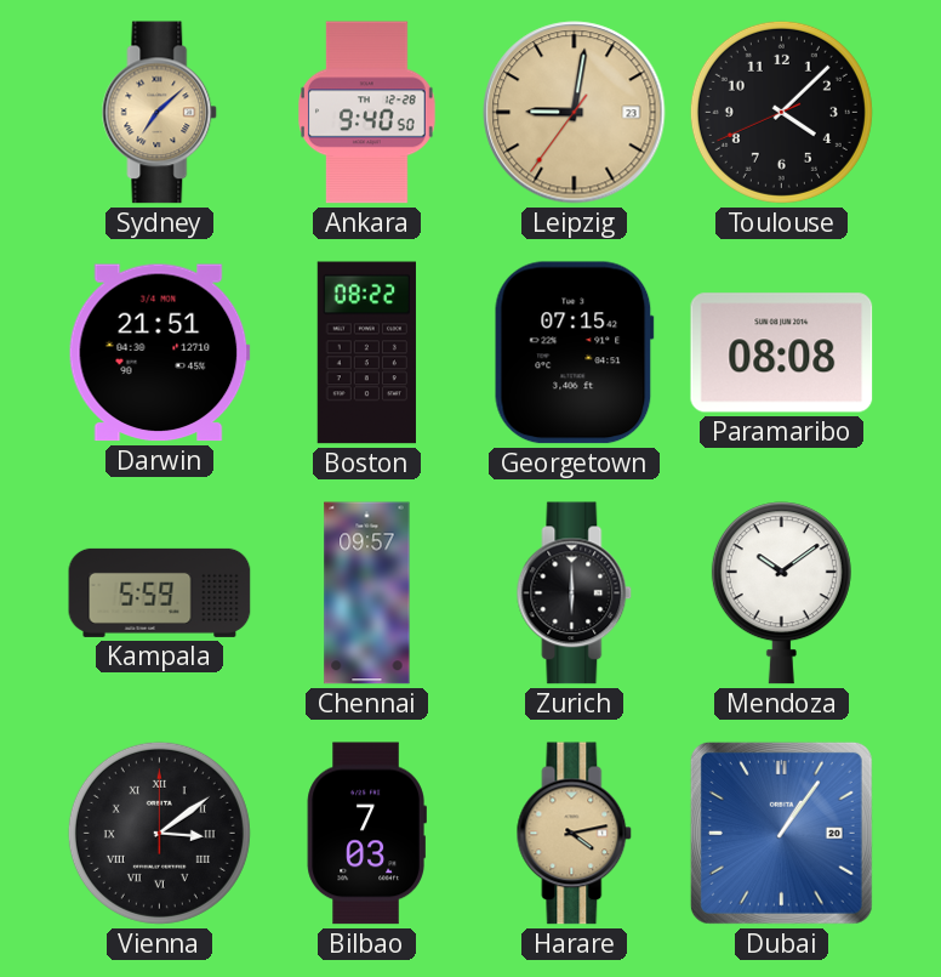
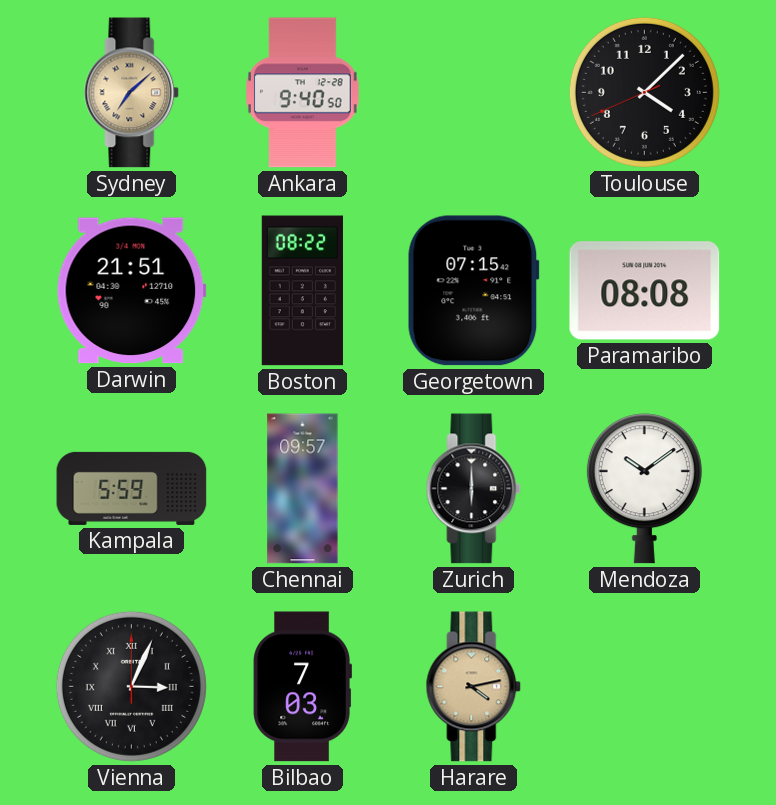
Leipzig: 9:01 -> none
Vienna: 3:09 -> 3:04
Dubai: 1:06 -> none
